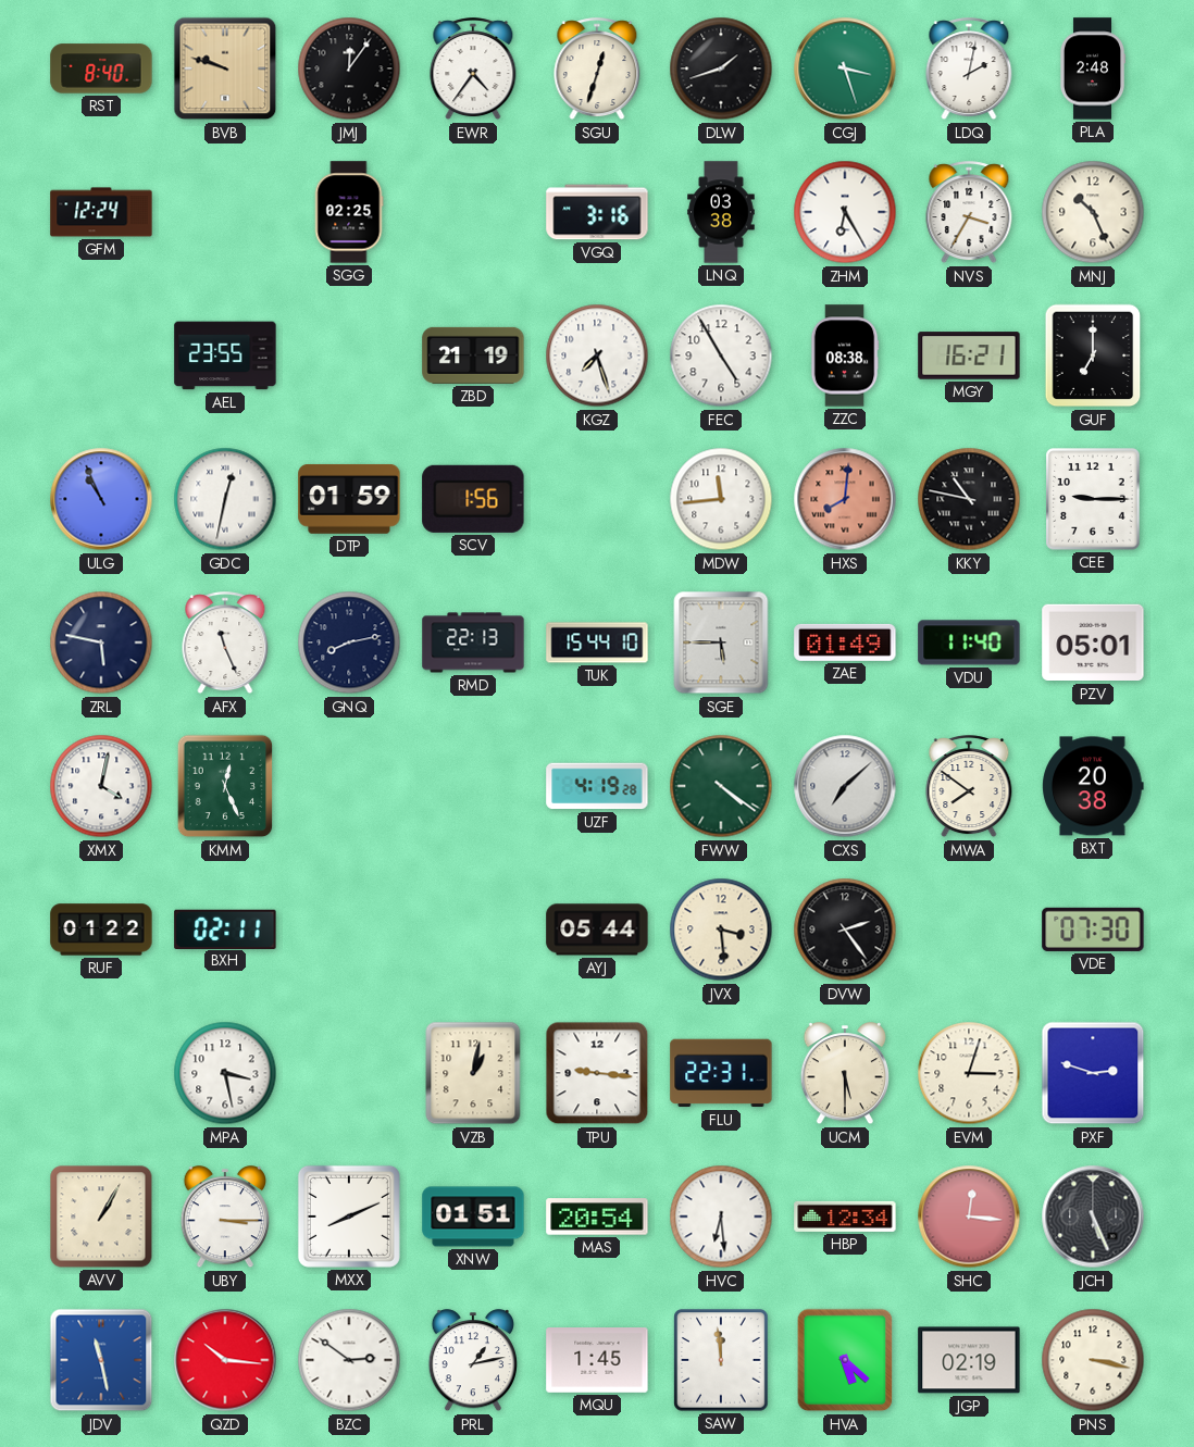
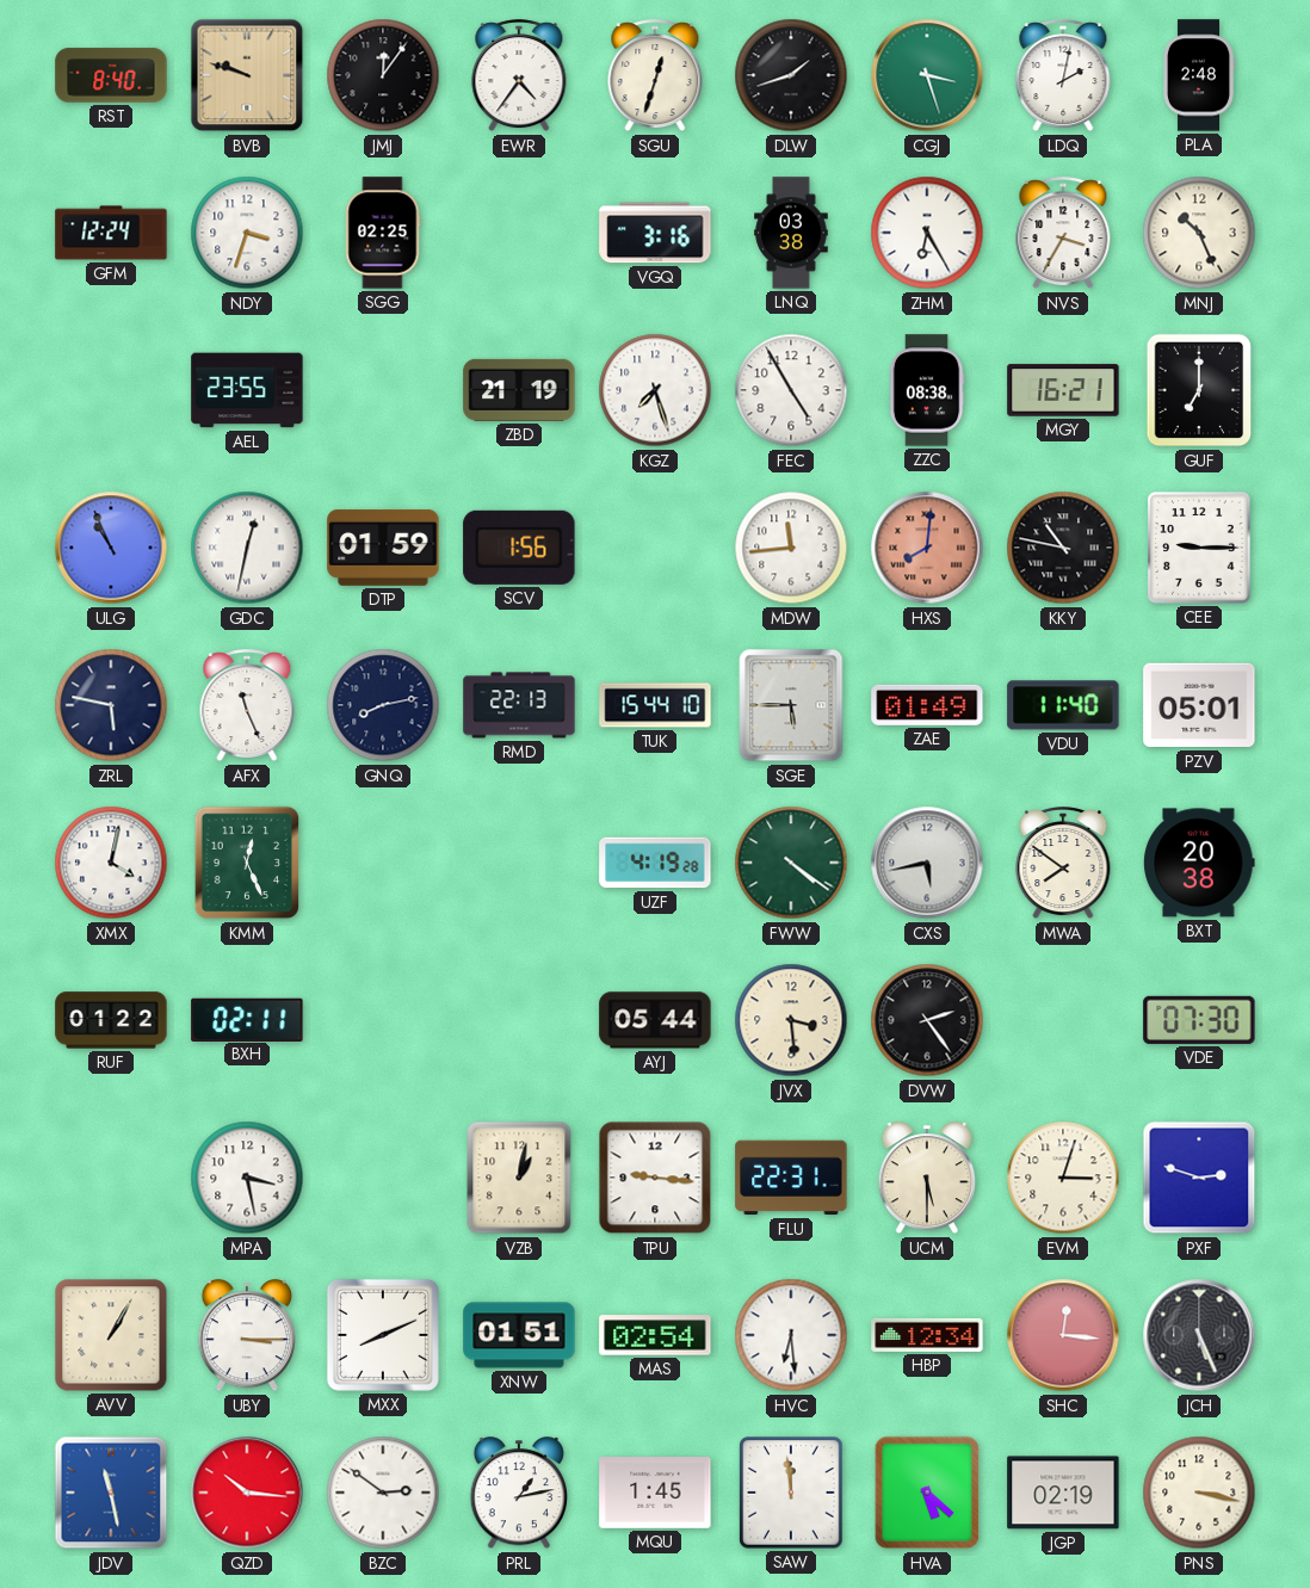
NDY: none -> 3:33
CXS: 7:08 -> 5:43
MAS: 20:54 -> 02:54
